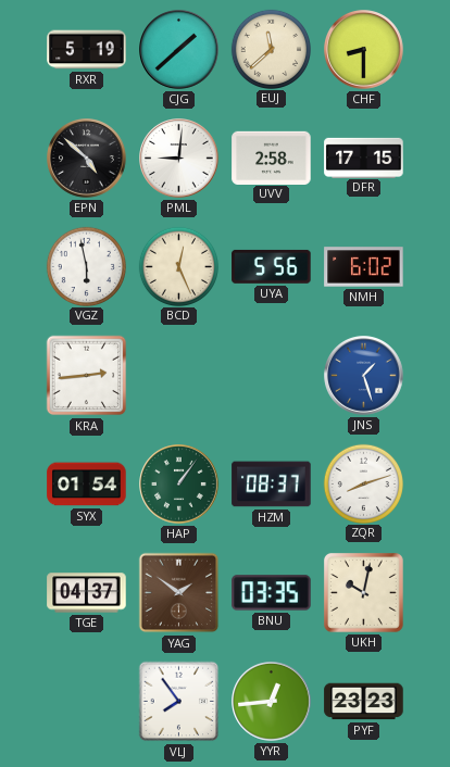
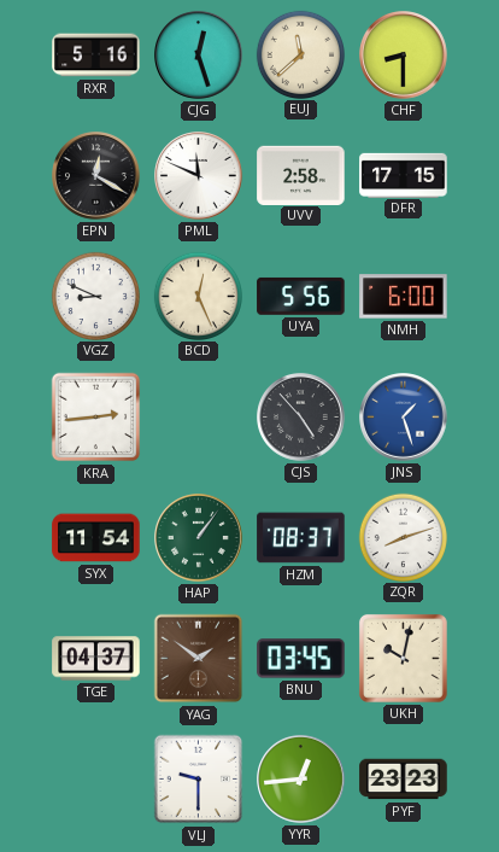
RXR: 5:19 -> 5:16
CJG: 1:38 -> 12:27
EPN: 4:52 -> 12:20
PML: 9:01 -> 11:49
VGZ: 5:58 -> 8:49
NMH: 6:02 -> 6:00
CJS: none -> 4:53
SYX: 01:54 -> 11:54
BNU: 03:35 -> 03:45
VLJ: 7:54 -> 9:30
